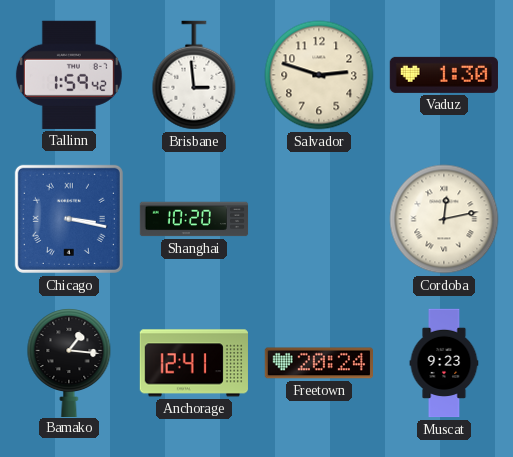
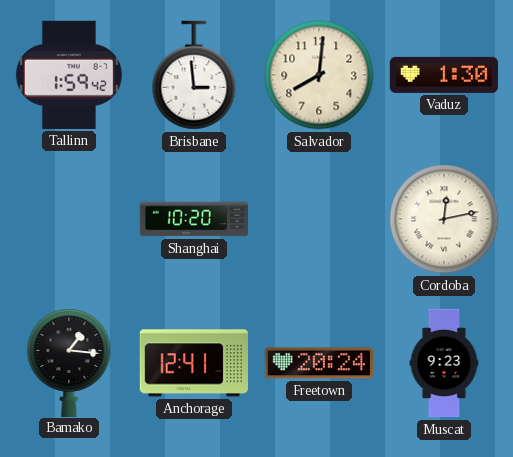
Salvador: 2:48 -> 8:01
Chicago: 3:17 -> none
